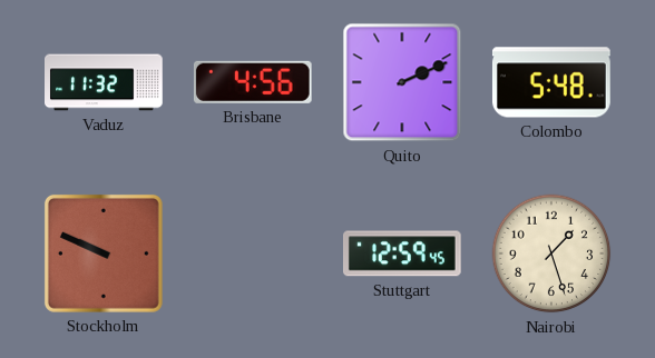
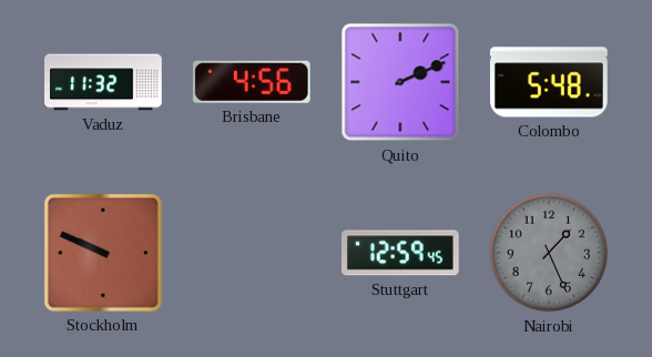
Nairobi: 1:27 -> 1:26
Nairobi dial: cream -> grey
